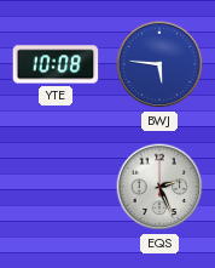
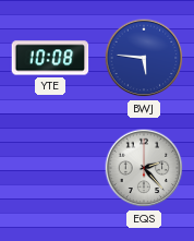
EQS: 2:26 -> 2:23
